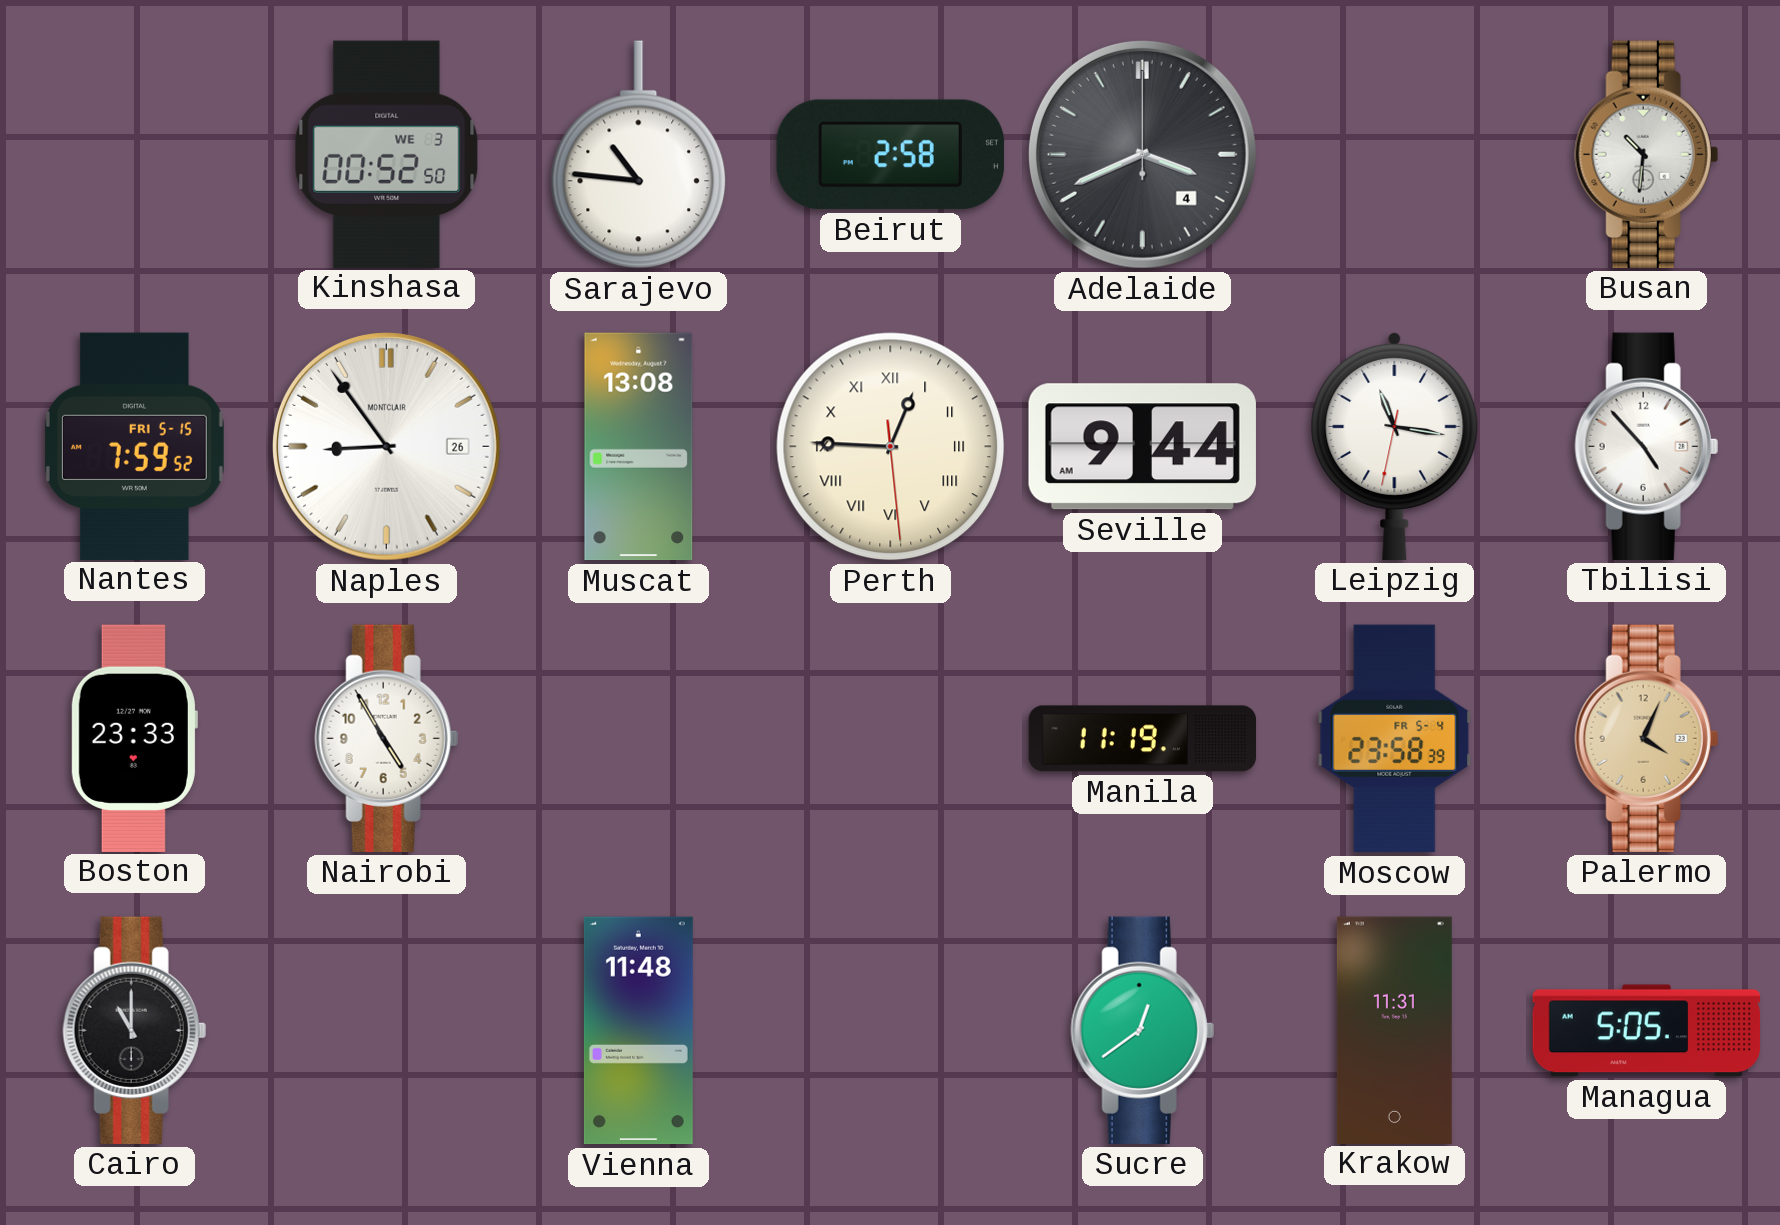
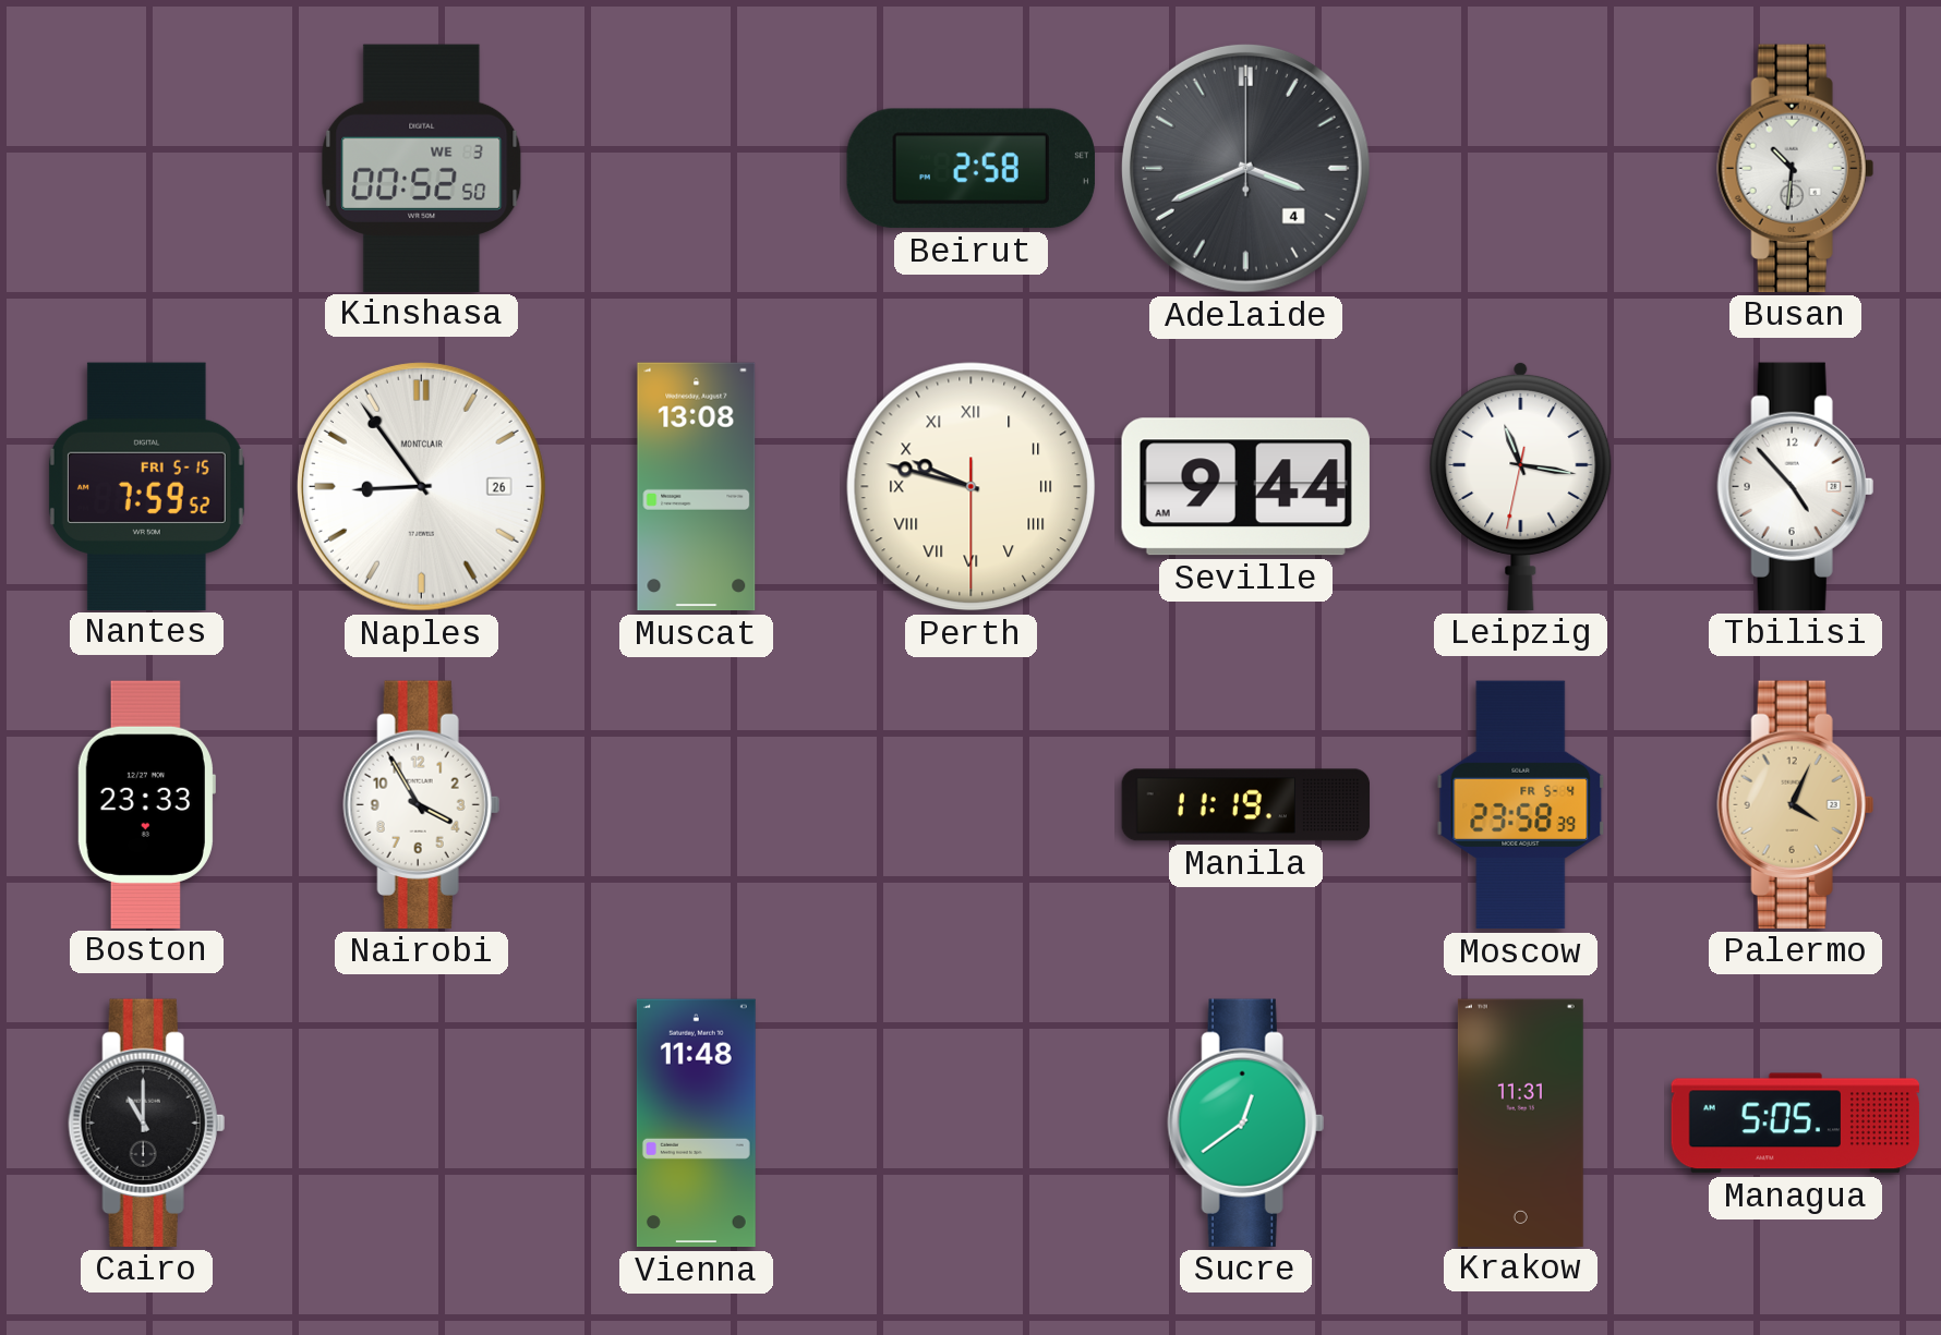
Sarajevo: 10:46 -> none
Perth: 12:45 -> 9:47
Nairobi: 4:55 -> 3:55
